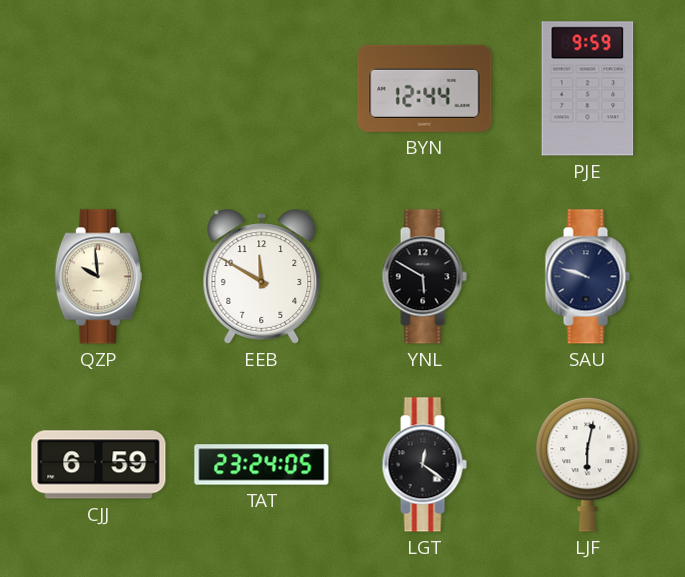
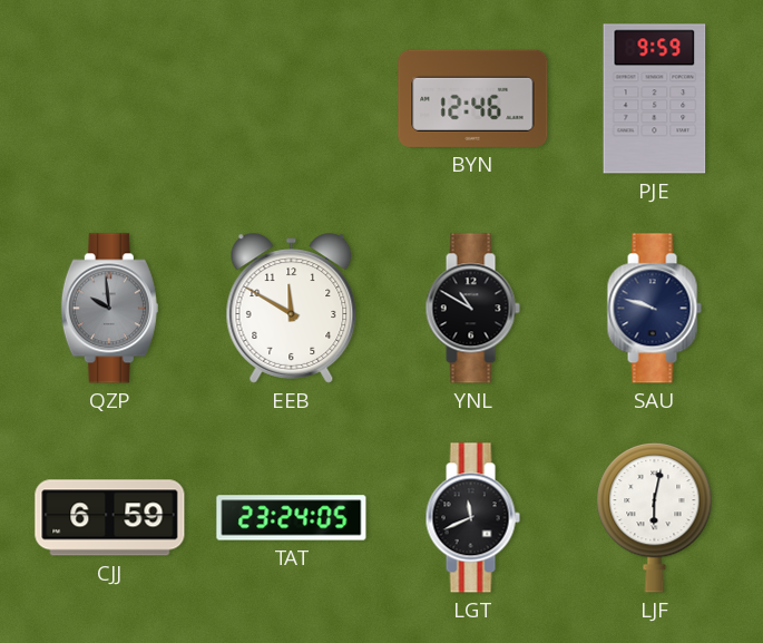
BYN: 12:44 -> 12:46
QZP dial: cream -> grey
YNL: 5:50 -> 10:50
LGT: 12:21 -> 11:41
